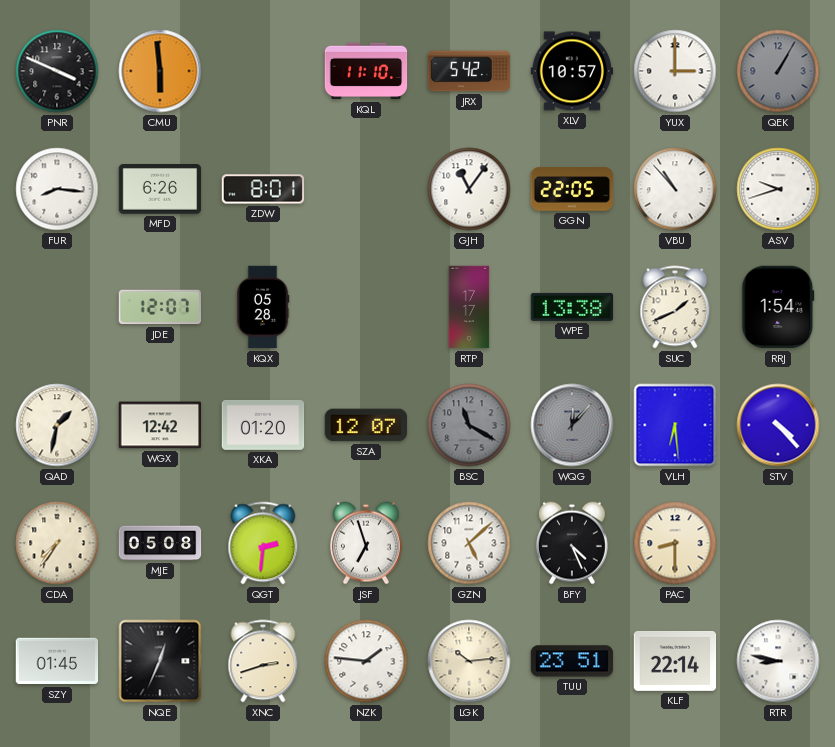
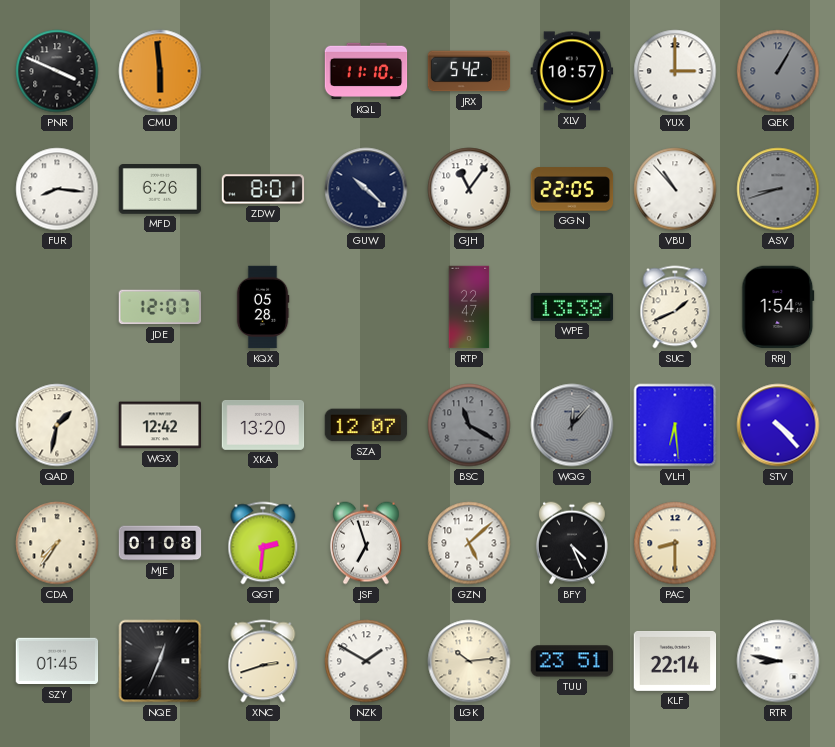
GUW: none -> 10:22
ASV: 9:42 -> 8:42
ASV dial: white -> grey
RTP: 17:17 -> 22:47
XKA: 01:20 -> 13:20
MJE: 05:08 -> 01:08
NZK: 1:46 -> 1:50
